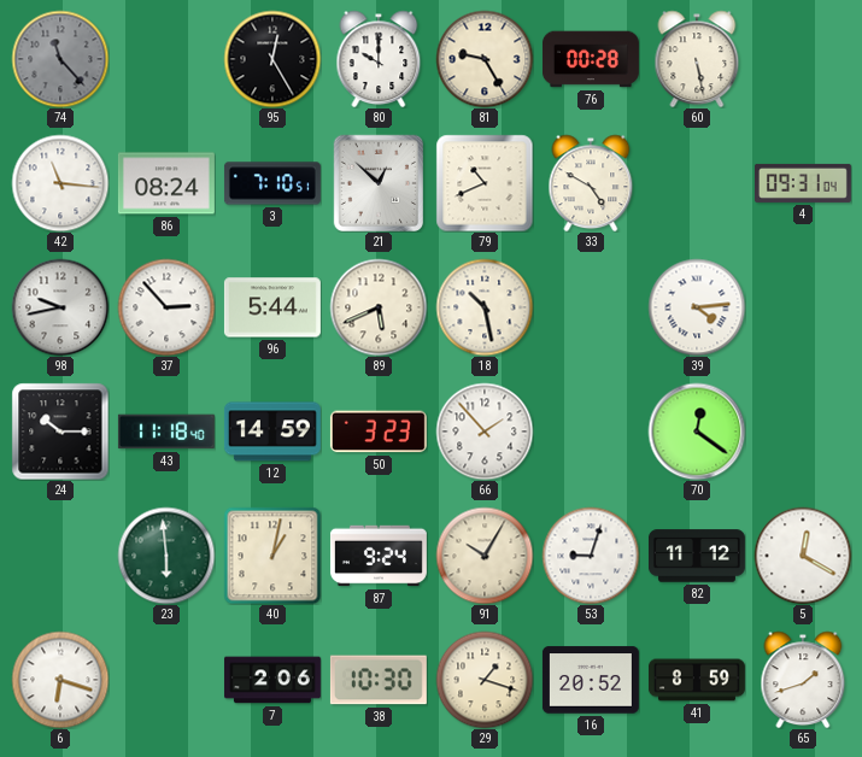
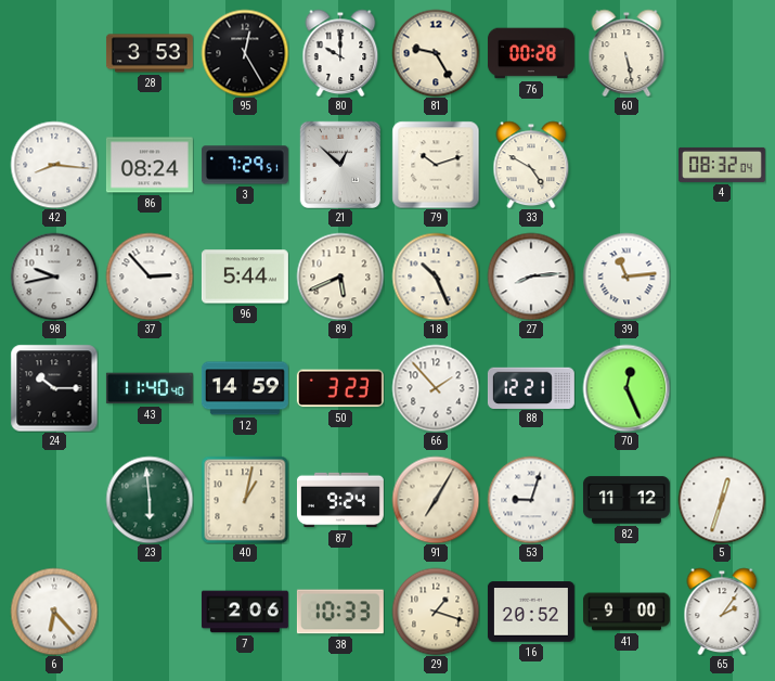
74: 11:23 -> none
28: none -> 3:53
42: 11:16 -> 8:16
3: 7:10 -> 7:29
79: 10:41 -> 10:12
4: 09:31 -> 08:32
18: 10:28 -> 10:26
27: none -> 8:14
39: 4:14 -> 11:14
43: 11:18 -> 11:40
88: none -> 12:21
70: 12:21 -> 12:26
91: 10:05 -> 7:05
5: 12:20 -> 12:33
6: 6:18 -> 6:23
38: 10:30 -> 10:33
41: 8:59 -> 9:00
65: 1:42 -> 2:06
